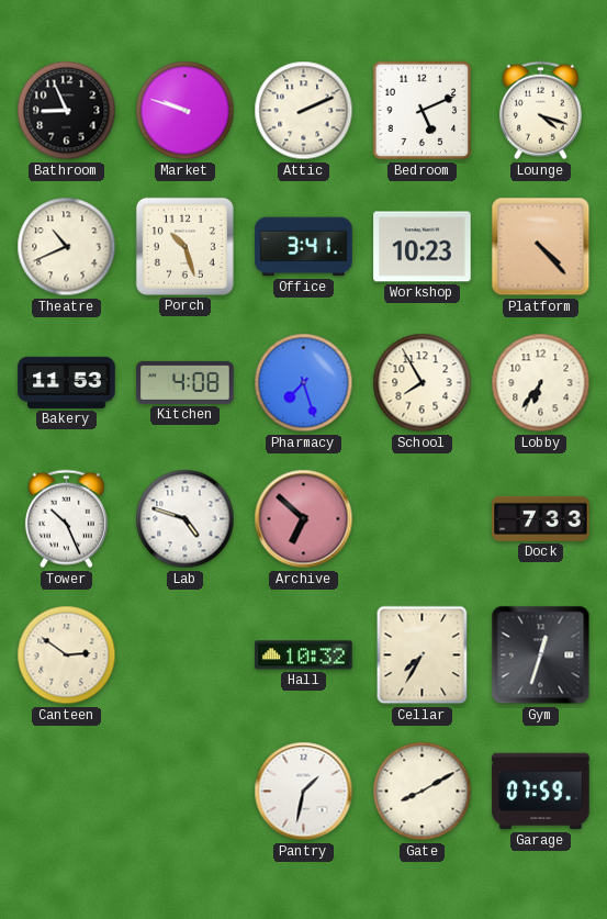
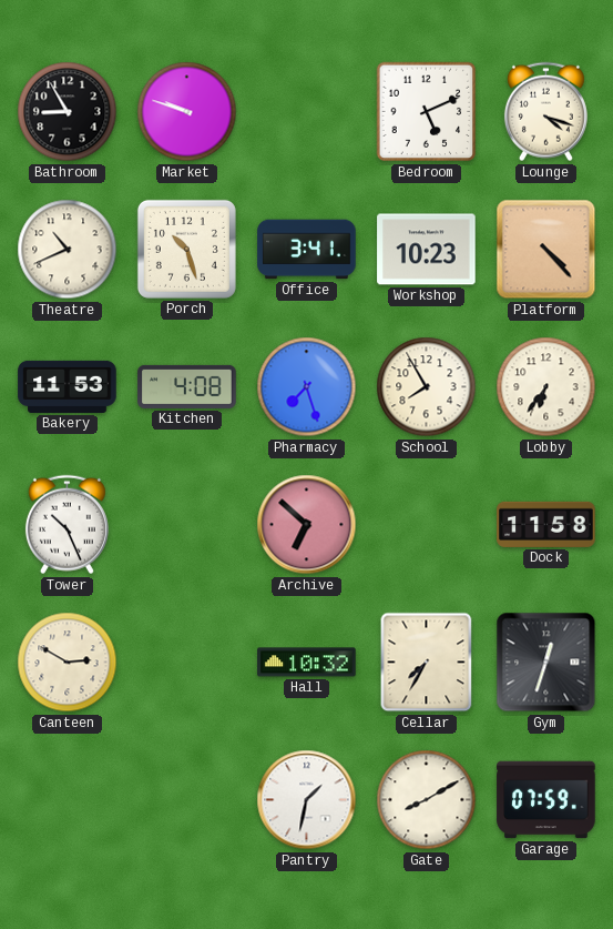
Bathroom: 8:56 -> 8:55
Attic: 2:11 -> none
Lab: 4:48 -> none
Dock: 7:33 -> 11:58
Canteen: 2:51 -> 2:50
